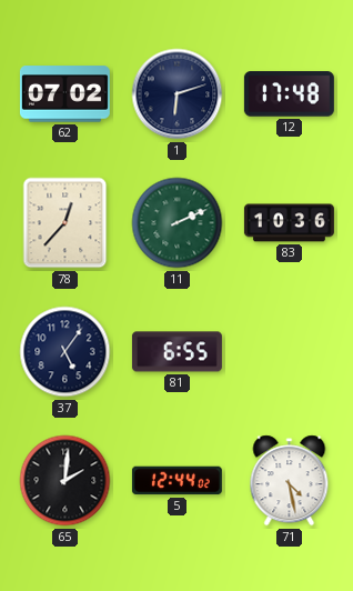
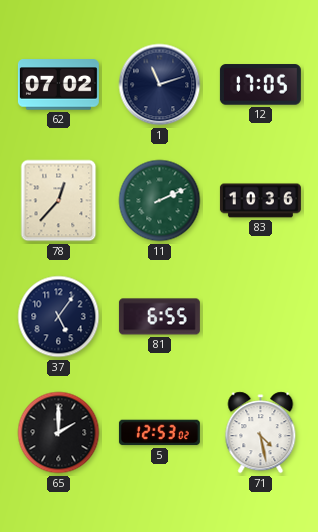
1: 6:12 -> 11:12
12: 17:48 -> 17:05
65: 2:01 -> 2:00
5: 12:44 -> 12:53
